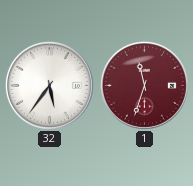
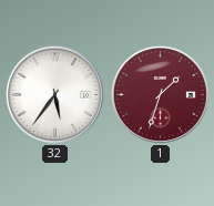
1: 11:33 -> 1:33
